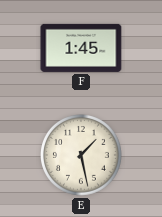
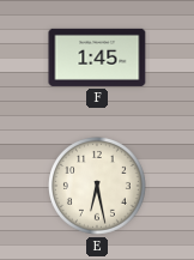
E: 1:28 -> 6:28
